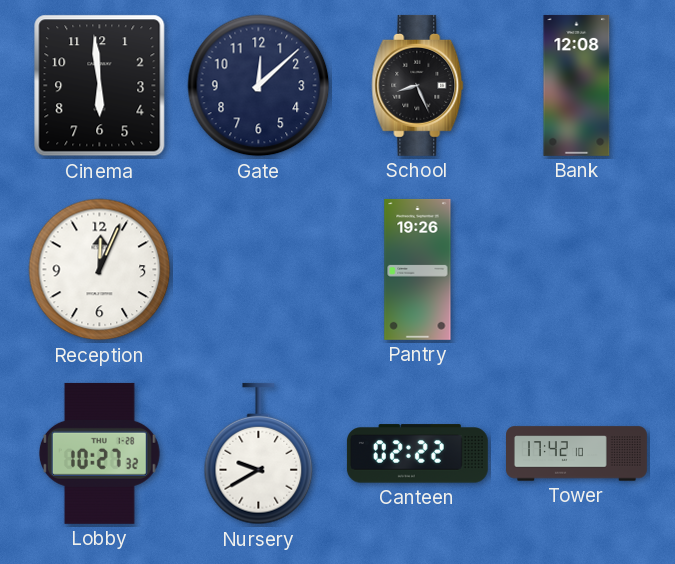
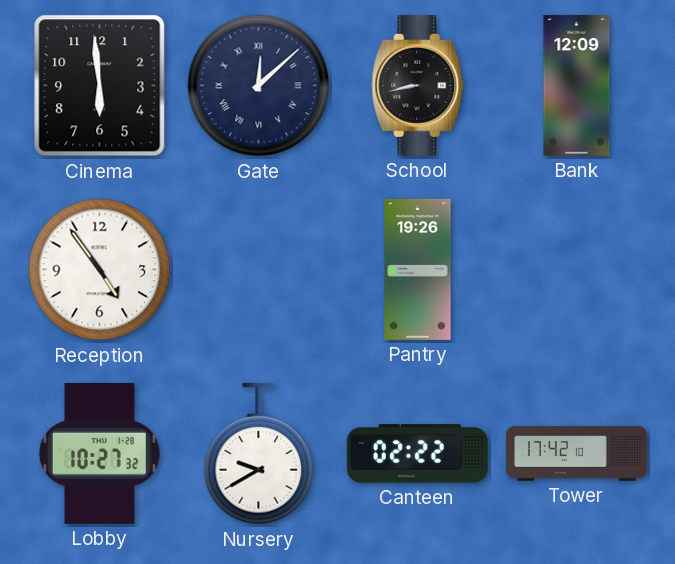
Gate numerals: Arabic -> Roman
School: 8:26 -> 8:43
Bank: 12:08 -> 12:09
Reception: 12:04 -> 4:54
